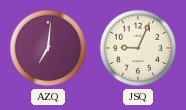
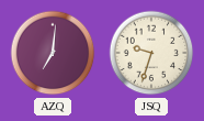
JSQ: 9:04 -> 9:33
